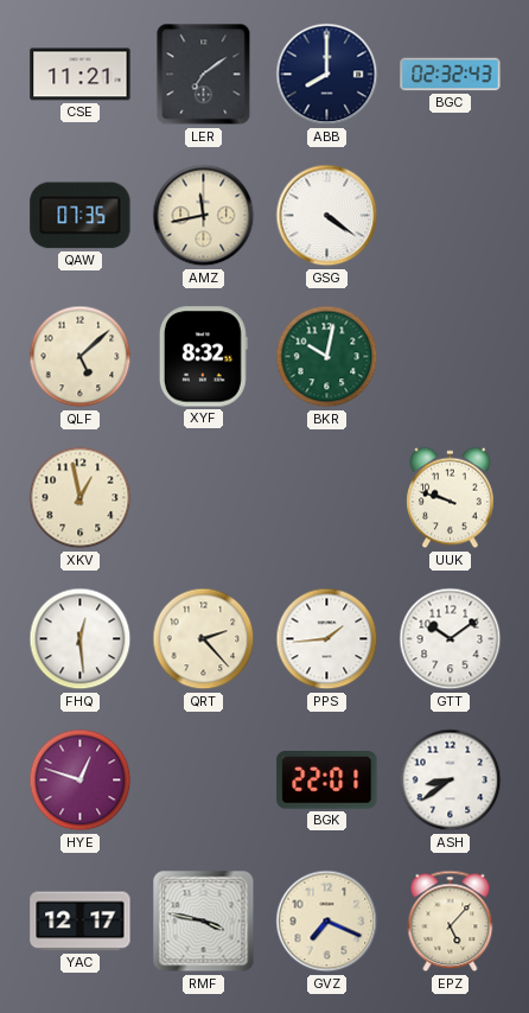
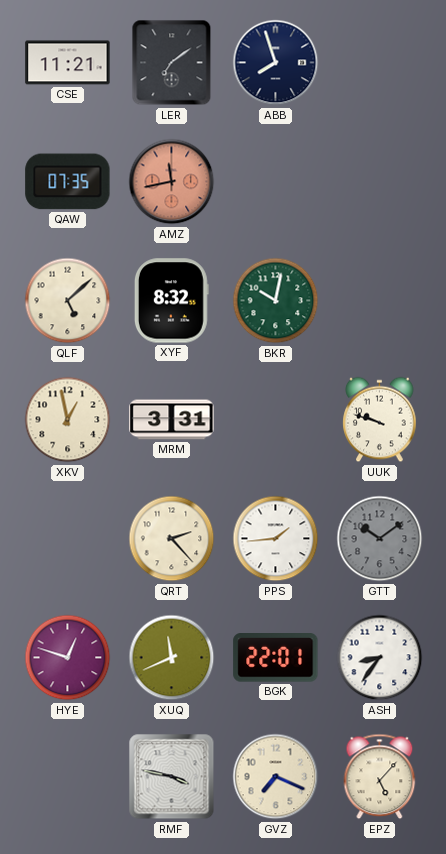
ABB: 8:00 -> 7:57
BGC: 02:32 -> none
AMZ dial: cream -> salmon
GSG: 4:21 -> none
MRM: none -> 3:31
FHQ: 12:29 -> none
GTT dial: white -> grey
XUQ: none -> 11:41
ASH: 8:39 -> 8:36
YAC: 12:17 -> none
